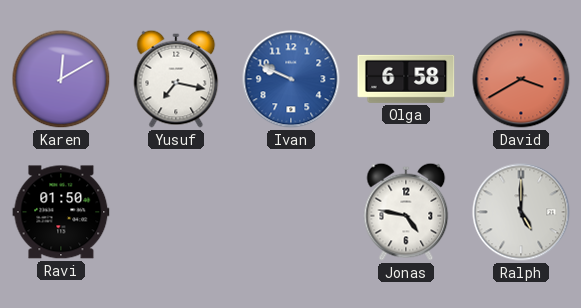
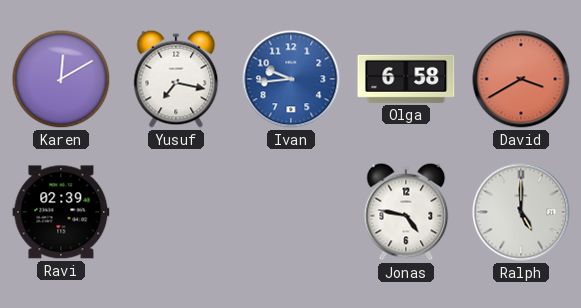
Ivan: 9:49 -> 9:44
Ravi: 01:50 -> 02:39
